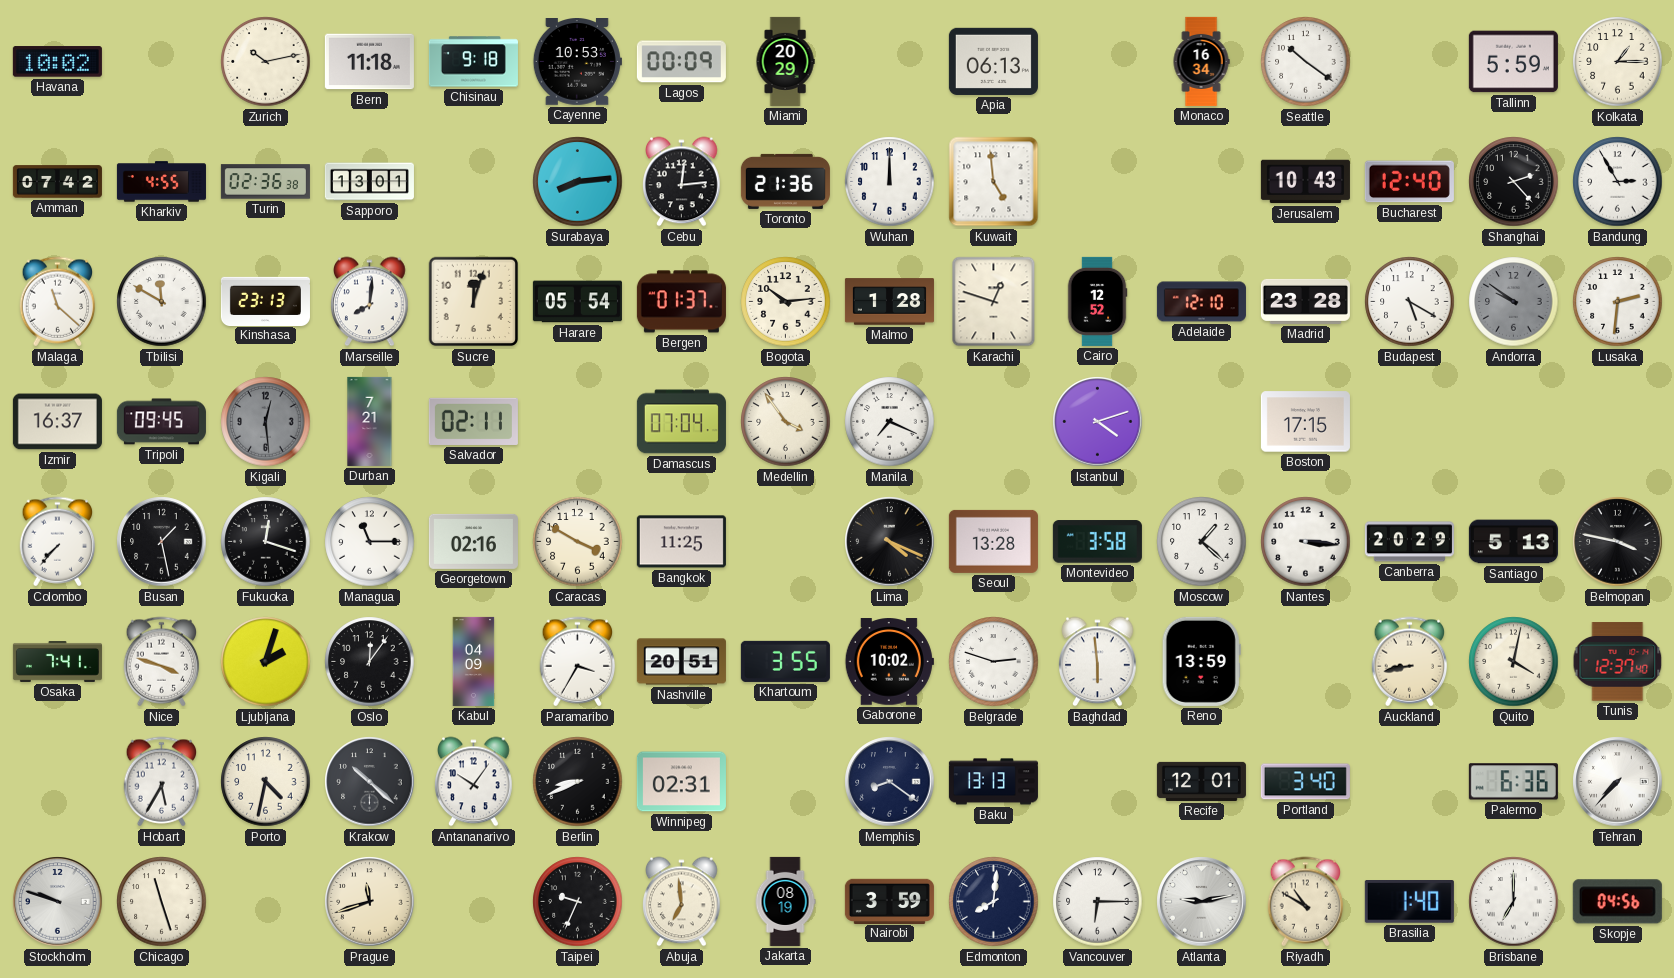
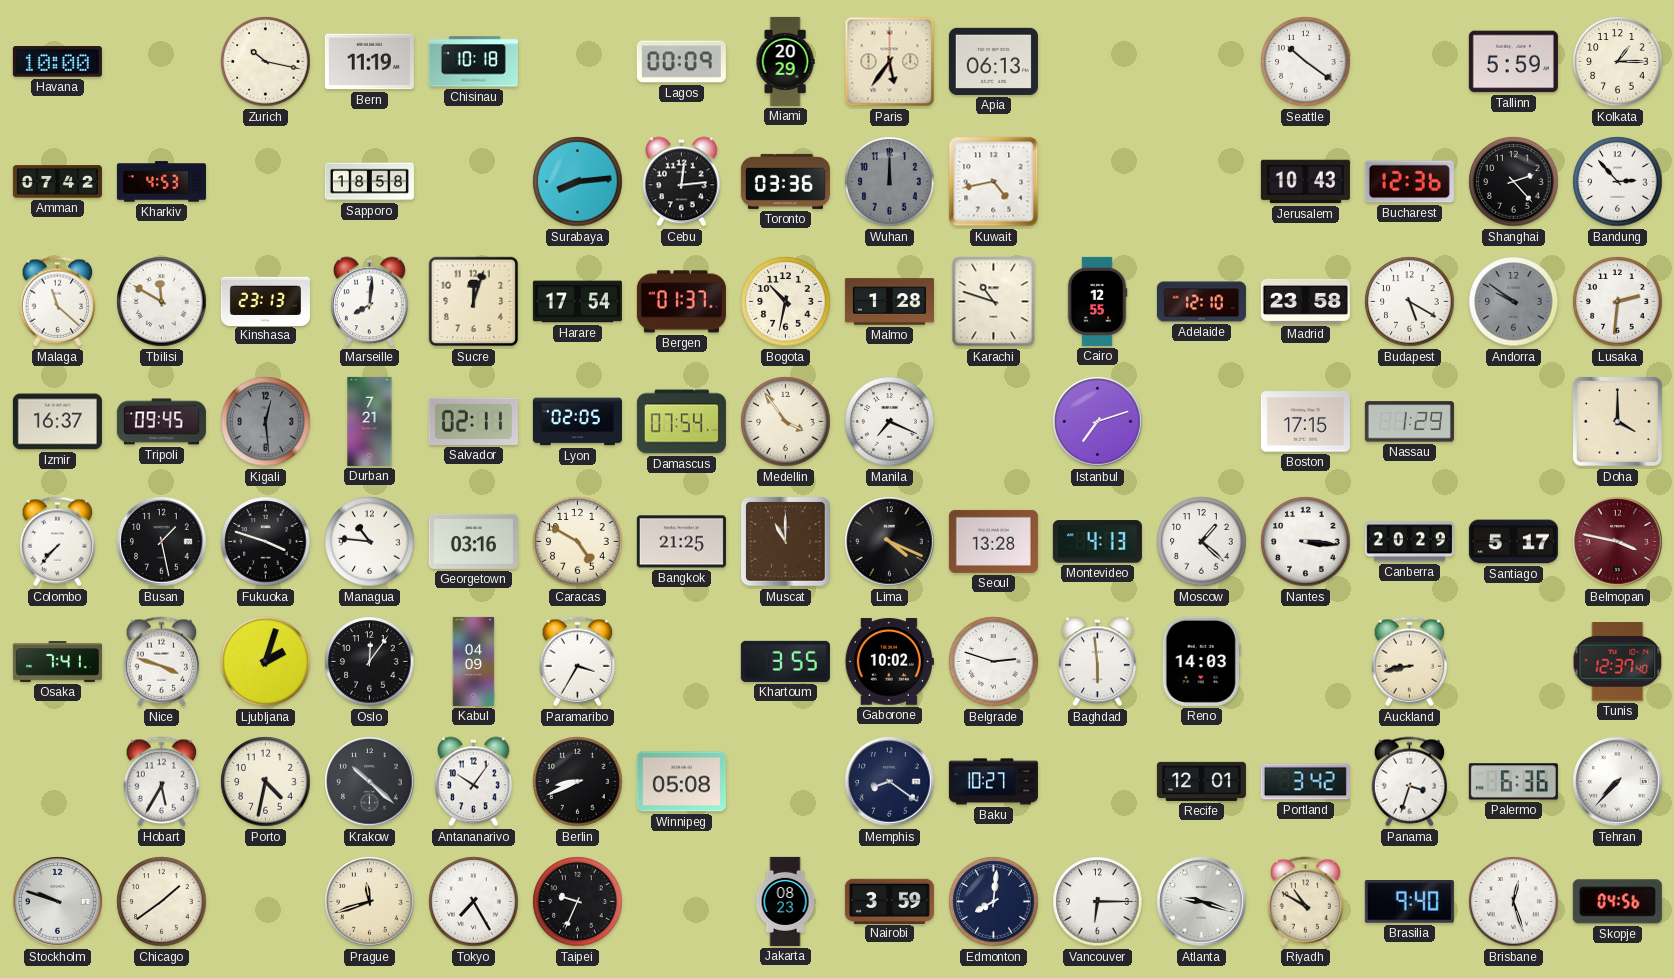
Havana: 10:02 -> 10:00
Zurich: 10:13 -> 10:17
Bern: 11:18 -> 11:19
Chisinau: 9:18 -> 10:18
Cayenne: 10:53 -> none
Paris: none -> 5:36
Monaco: 16:34 -> none
Kharkiv: 4:55 -> 4:53
Turin: 02:36 -> none
Sapporo: 13:01 -> 18:58
Toronto: 21:36 -> 03:36
Wuhan dial: white -> grey
Kuwait: 4:59 -> 4:43
Bucharest: 12:40 -> 12:36
Bandung: 2:55 -> 2:53
Harare: 05:54 -> 17:54
Bogota: 10:14 -> 10:32
Karachi: 12:48 -> 10:48
Cairo: 12:52 -> 12:55
Madrid: 23:28 -> 23:58
Lyon: none -> 02:05
Damascus: 07:04 -> 07:54
Istanbul: 4:12 -> 7:12
Nassau: none -> 1:29
Doha: none -> 4:00
Fukuoka: 12:18 -> 3:48
Managua: 11:15 -> 10:46
Georgetown: 02:16 -> 03:16
Caracas: 3:50 -> 4:50
Bangkok: 11:25 -> 21:25
Muscat: none -> 11:00
Montevideo: 3:58 -> 4:13
Santiago: 5:13 -> 5:17
Belmopan dial: black -> burgundy
Nashville: 20:51 -> none
Reno: 13:59 -> 14:03
Quito: 4:02 -> none
Winnipeg: 02:31 -> 05:08
Baku: 13:13 -> 10:27
Portland: 3:40 -> 3:42
Panama: none -> 3:33
Chicago: 11:27 -> 1:39
Tokyo: none -> 7:25
Abuja: 6:59 -> none
Jakarta: 08:19 -> 08:23
Atlanta: 9:13 -> 9:18
Brasilia: 1:40 -> 9:40
Brisbane: 7:00 -> 12:27
